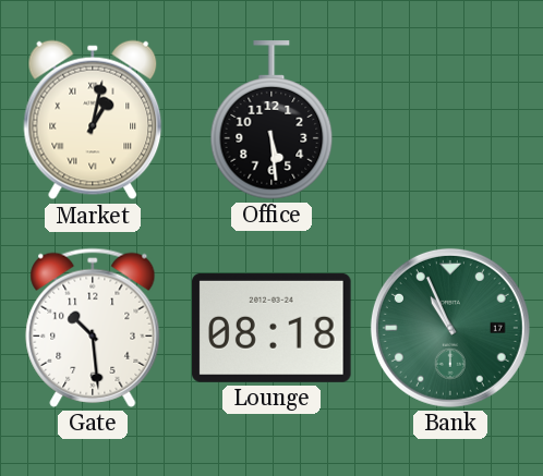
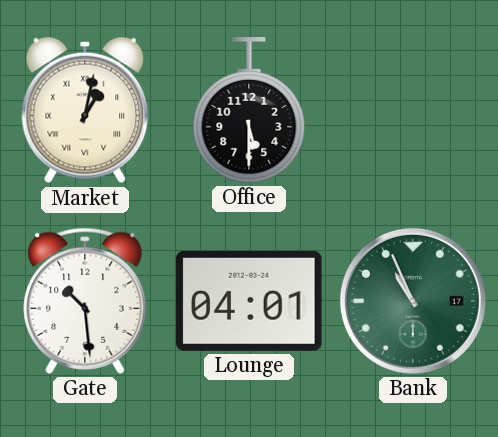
Office: 5:29 -> 5:30
Lounge: 08:18 -> 04:01
